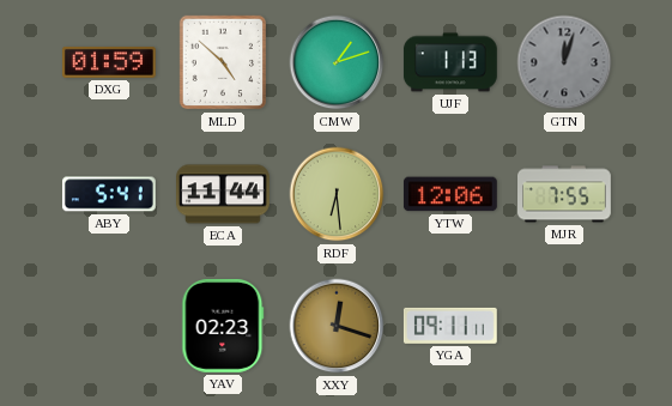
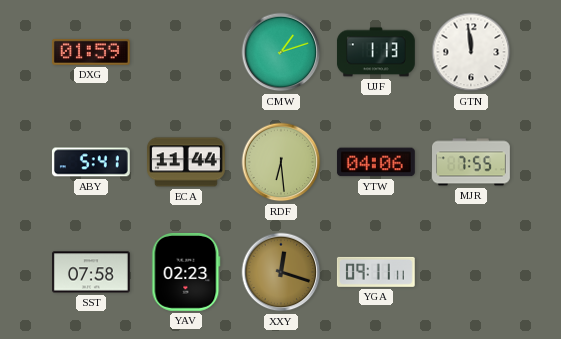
MLD: 4:52 -> none
GTN: 12:03 -> 11:59
GTN dial: grey -> white
YTW: 12:06 -> 04:06
SST: none -> 07:58
